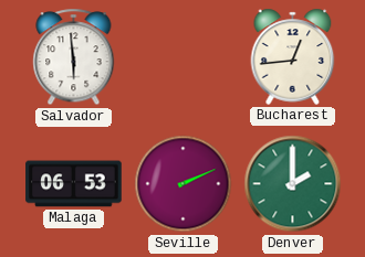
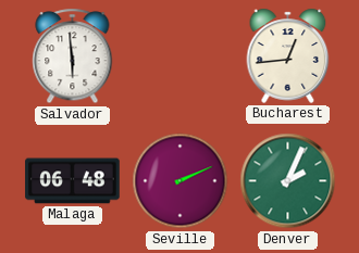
Malaga: 06:53 -> 06:48
Denver: 2:00 -> 2:04
